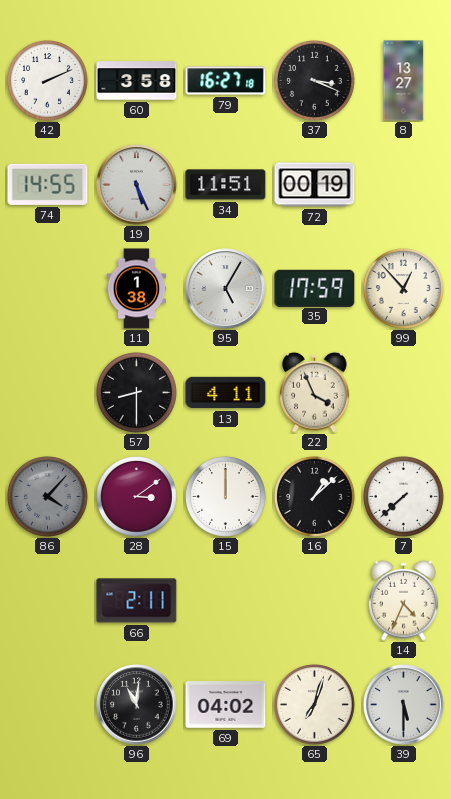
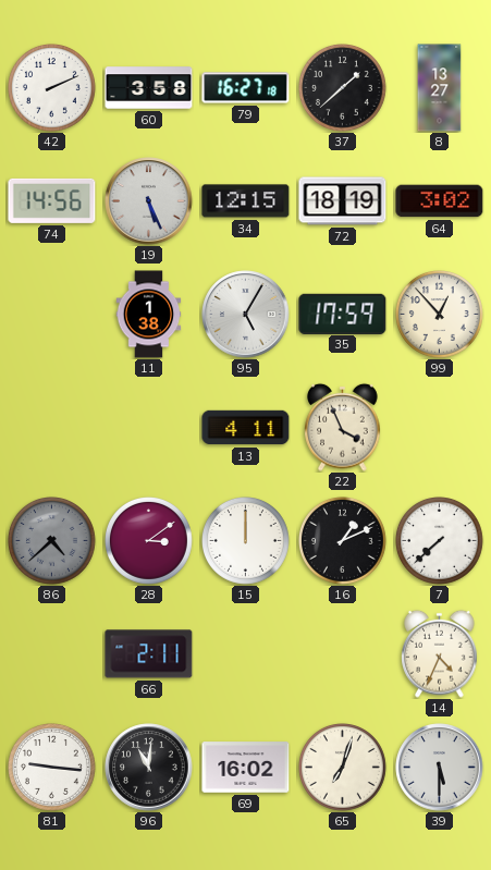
37: 3:19 -> 1:38
74: 14:55 -> 14:56
34: 11:51 -> 12:15
72: 00:19 -> 18:19
64: none -> 3:02
57: 8:30 -> none
86: 4:07 -> 4:38
16: 1:08 -> 1:11
81: none -> 9:16
69: 04:02 -> 16:02
